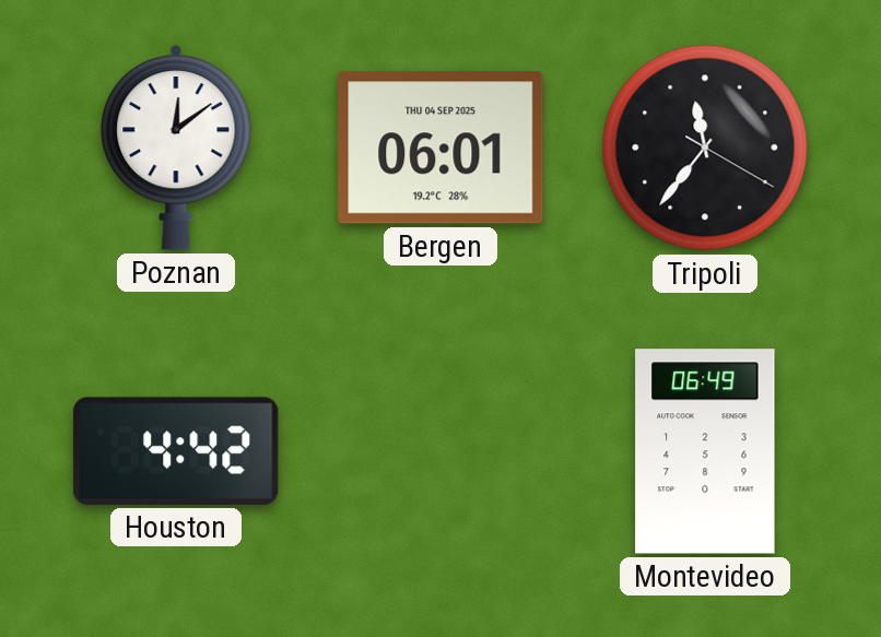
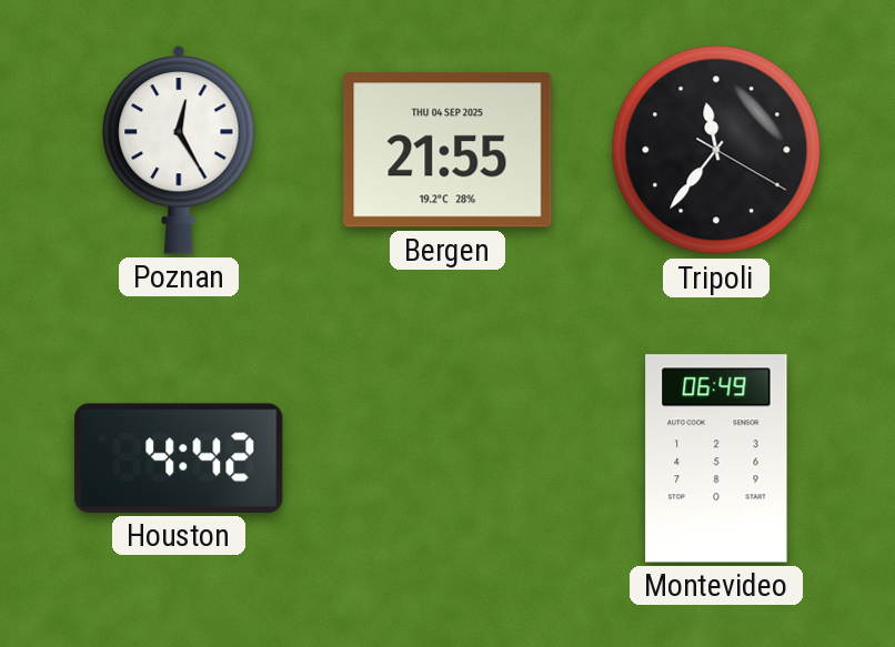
Poznan: 12:09 -> 12:25
Bergen: 06:01 -> 21:55
